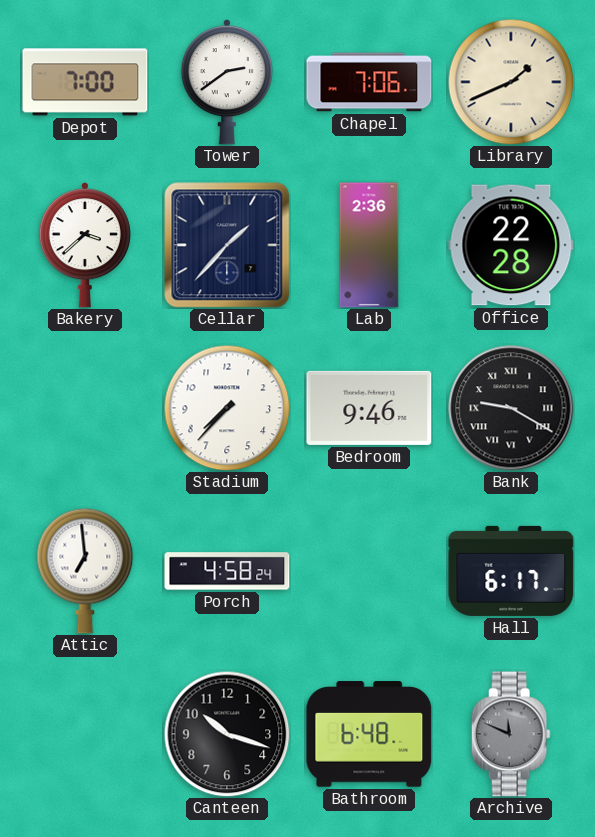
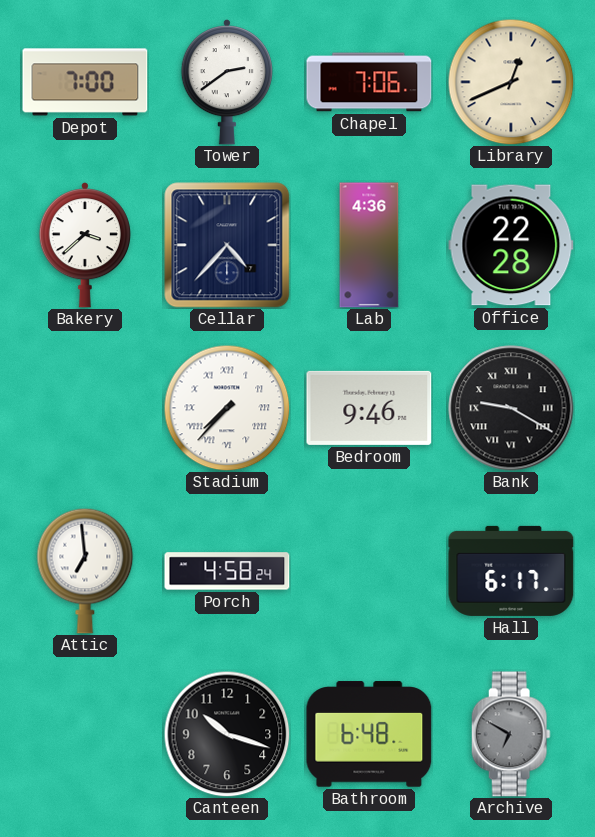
Library: 1:41 -> 12:41
Cellar: 1:37 -> 4:37
Lab: 2:36 -> 4:36
Stadium numerals: Arabic -> Roman
Archive: 11:49 -> 6:50
